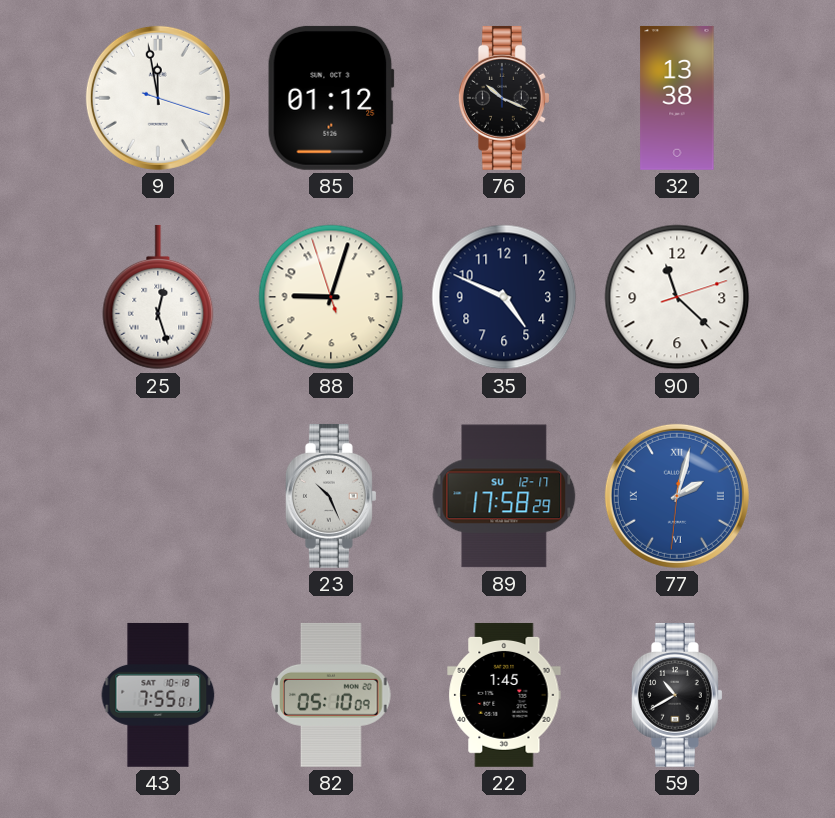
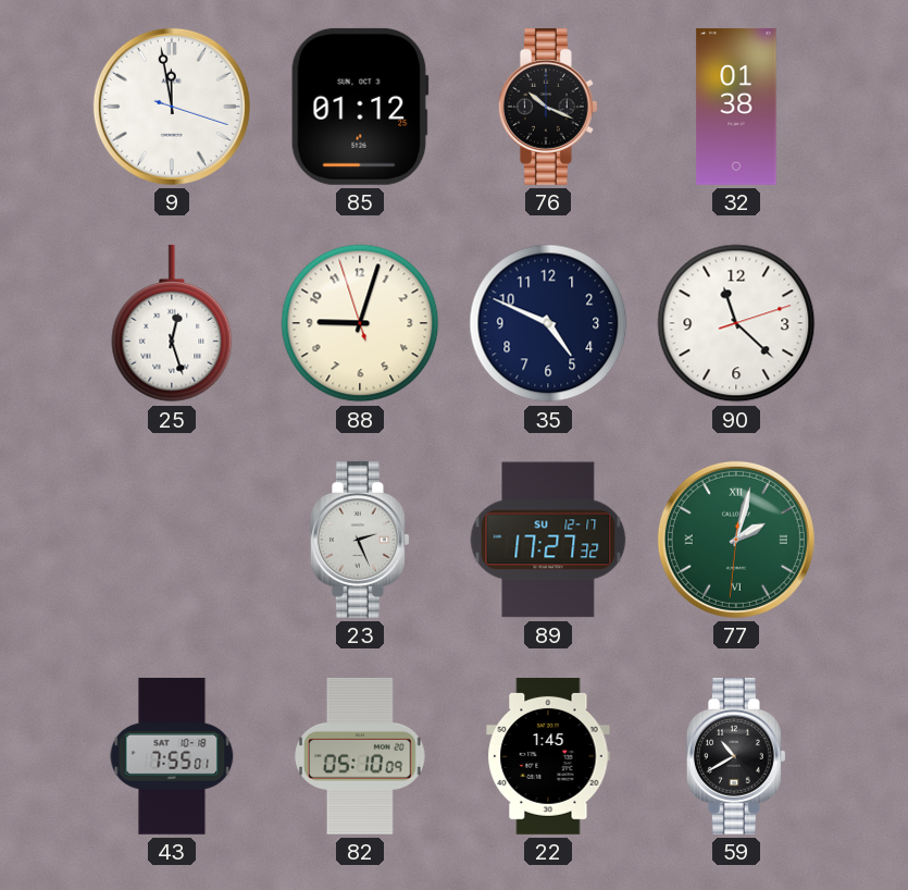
32: 13:38 -> 01:38
23: 10:26 -> 2:26
89: 17:58 -> 17:27
77 dial: blue -> green
